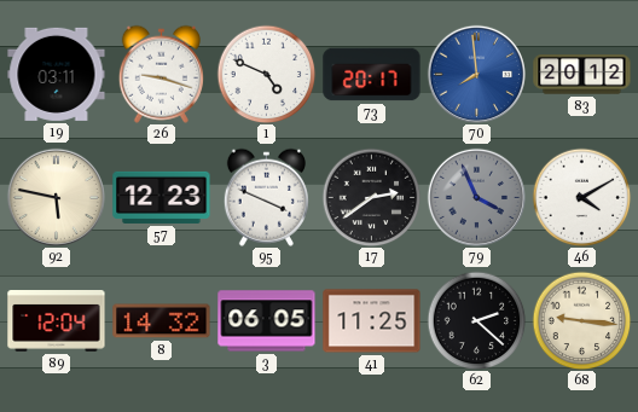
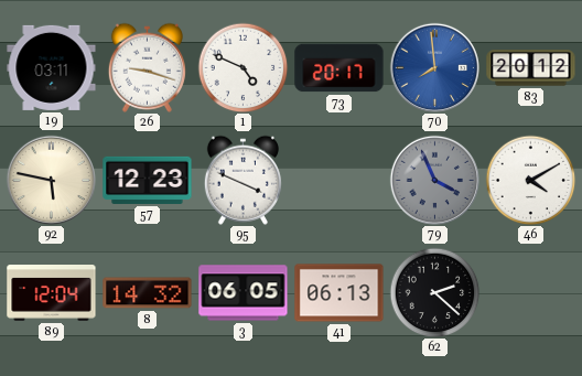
17: 2:39 -> none
41: 11:25 -> 06:13
68: 9:16 -> none
